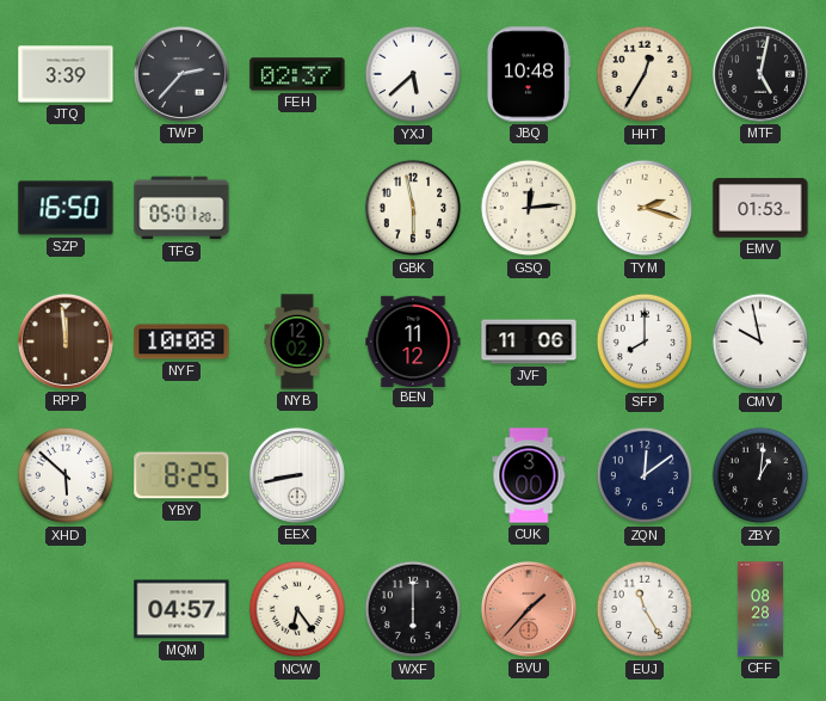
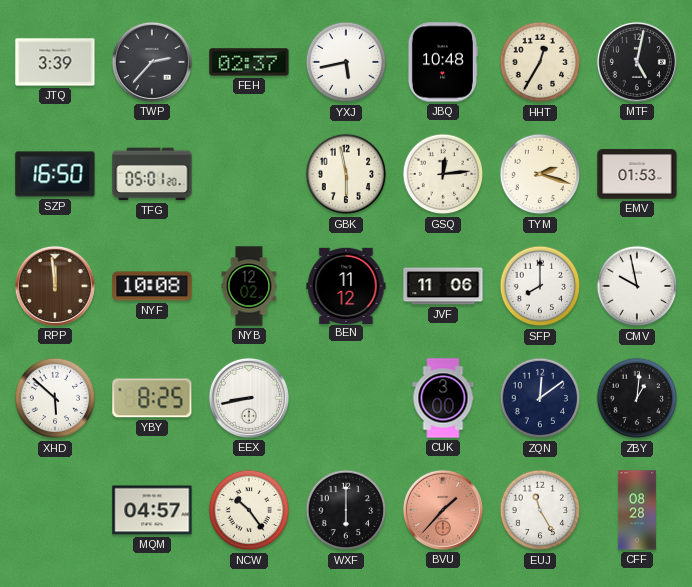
YXJ: 5:38 -> 5:43
NCW: 6:24 -> 10:24
